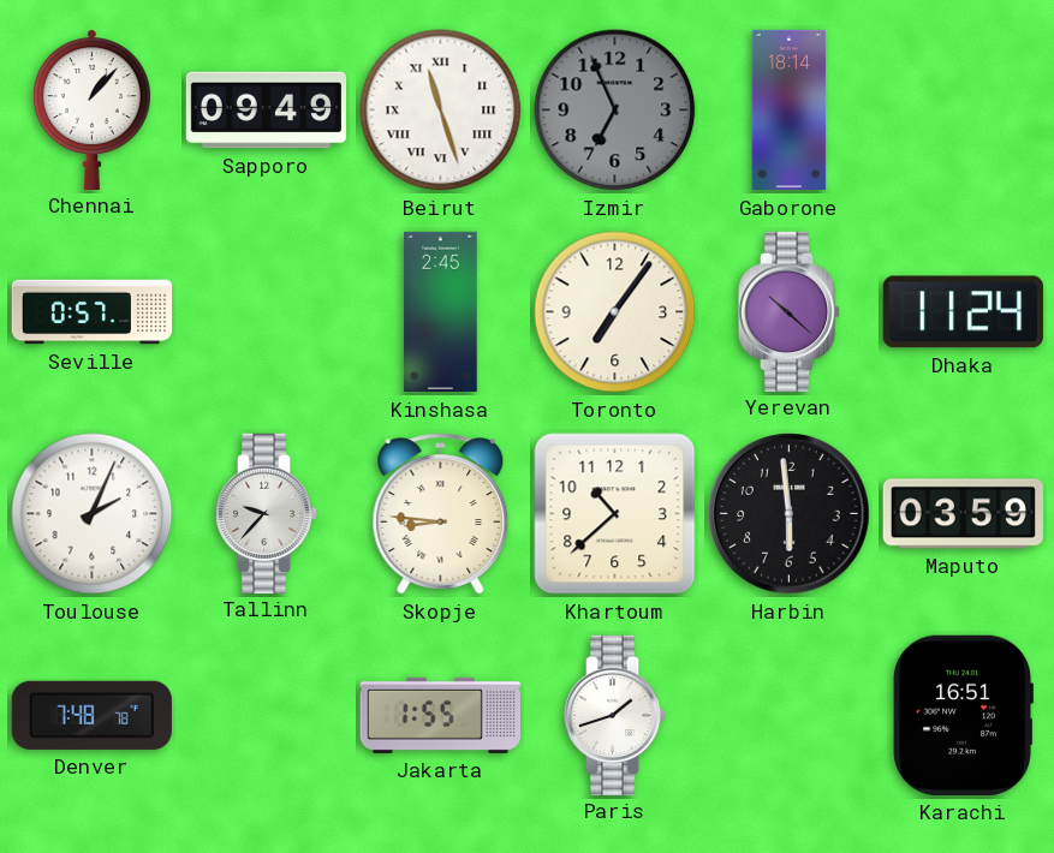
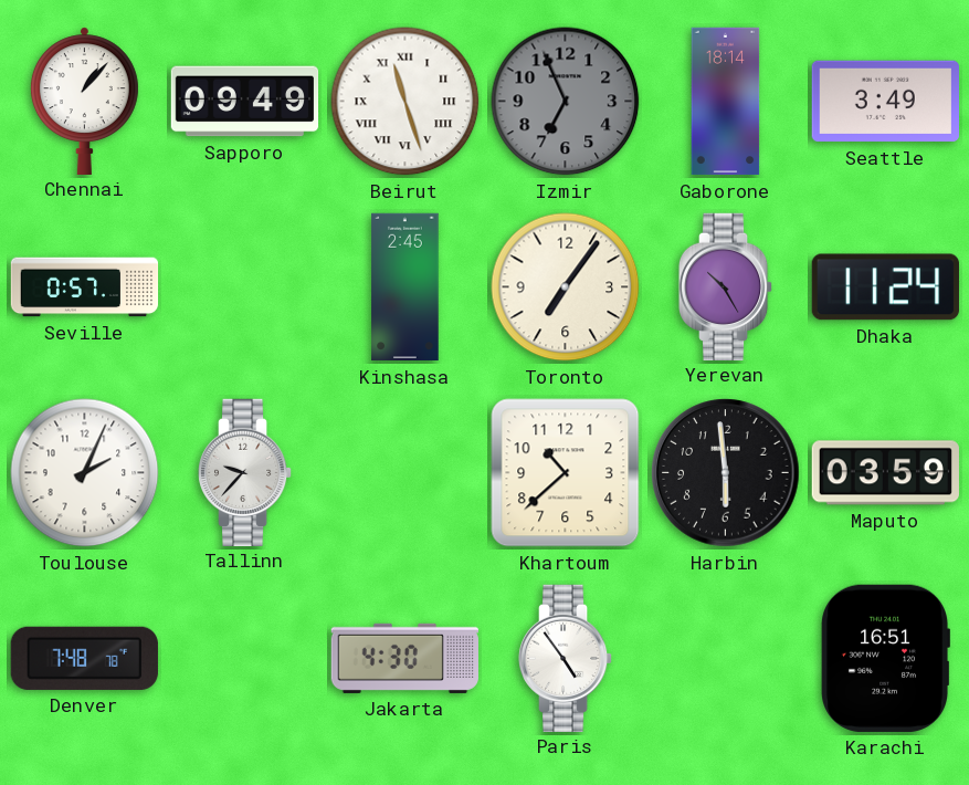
Seattle: none -> 3:49
Yerevan: 10:22 -> 10:25
Skopje: 8:46 -> none
Jakarta: 1:55 -> 4:30
Paris: 1:42 -> 4:54
